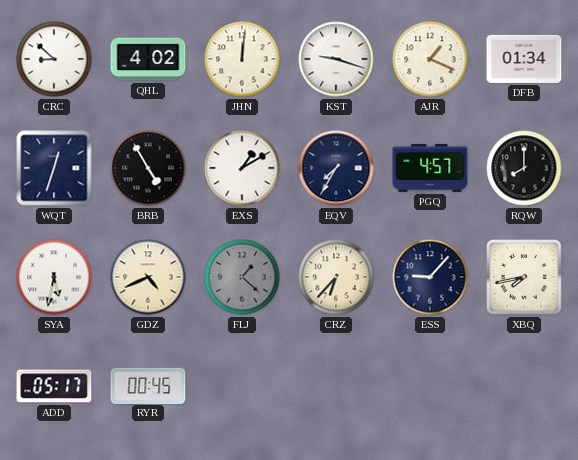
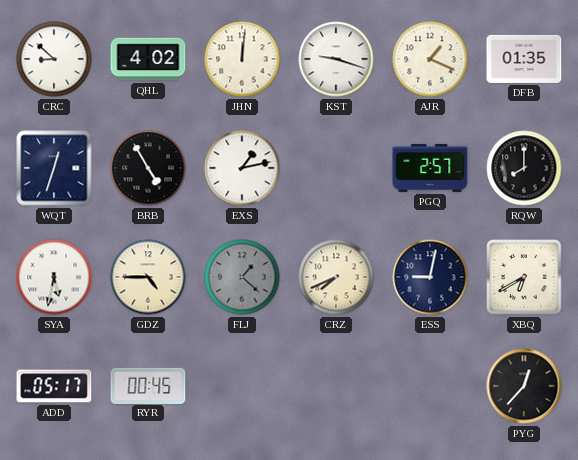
DFB: 01:34 -> 01:35
EXS: 1:10 -> 1:13
EQV: 7:35 -> none
PGQ: 4:57 -> 2:57
GDZ: 4:41 -> 4:45
CRZ: 6:37 -> 7:41
ESS: 9:07 -> 9:02
XBQ: 7:43 -> 6:40
PYG: none -> 12:37
